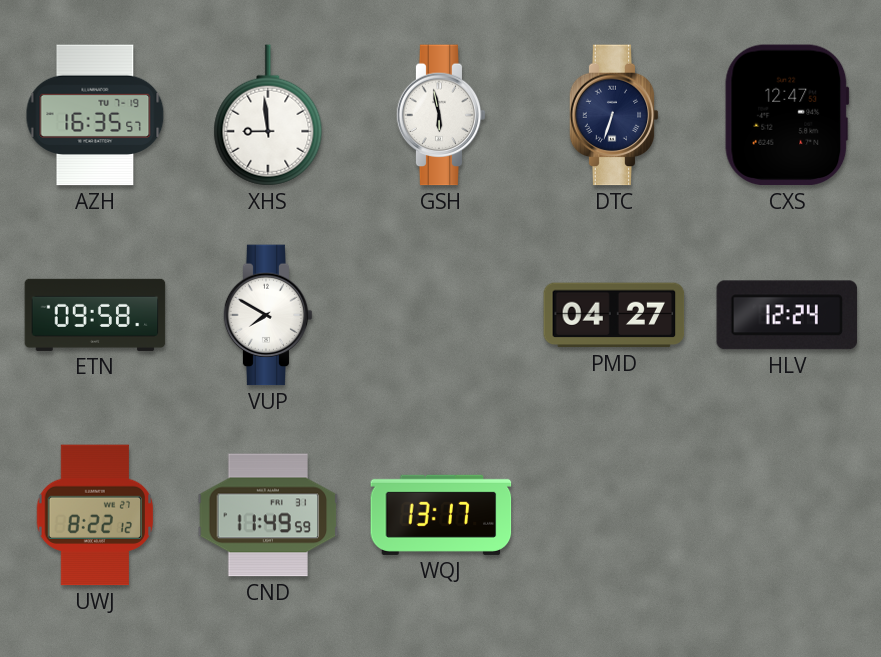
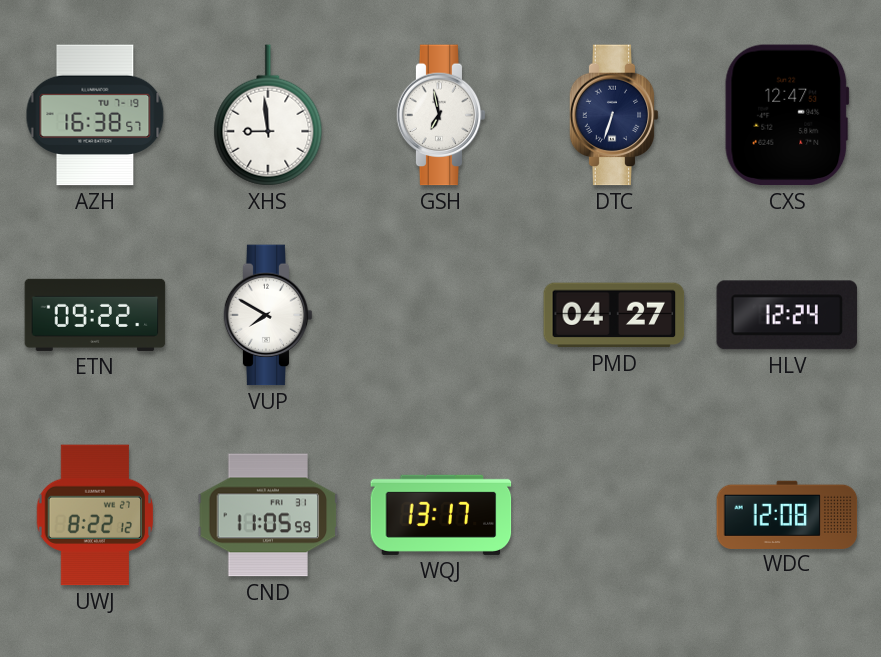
AZH: 16:35 -> 16:38
GSH: 5:58 -> 6:58
ETN: 09:58 -> 09:22
CND: 11:49 -> 11:05
WDC: none -> 12:08
